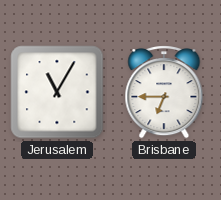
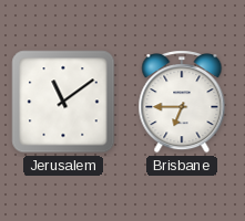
Jerusalem: 11:05 -> 11:09
